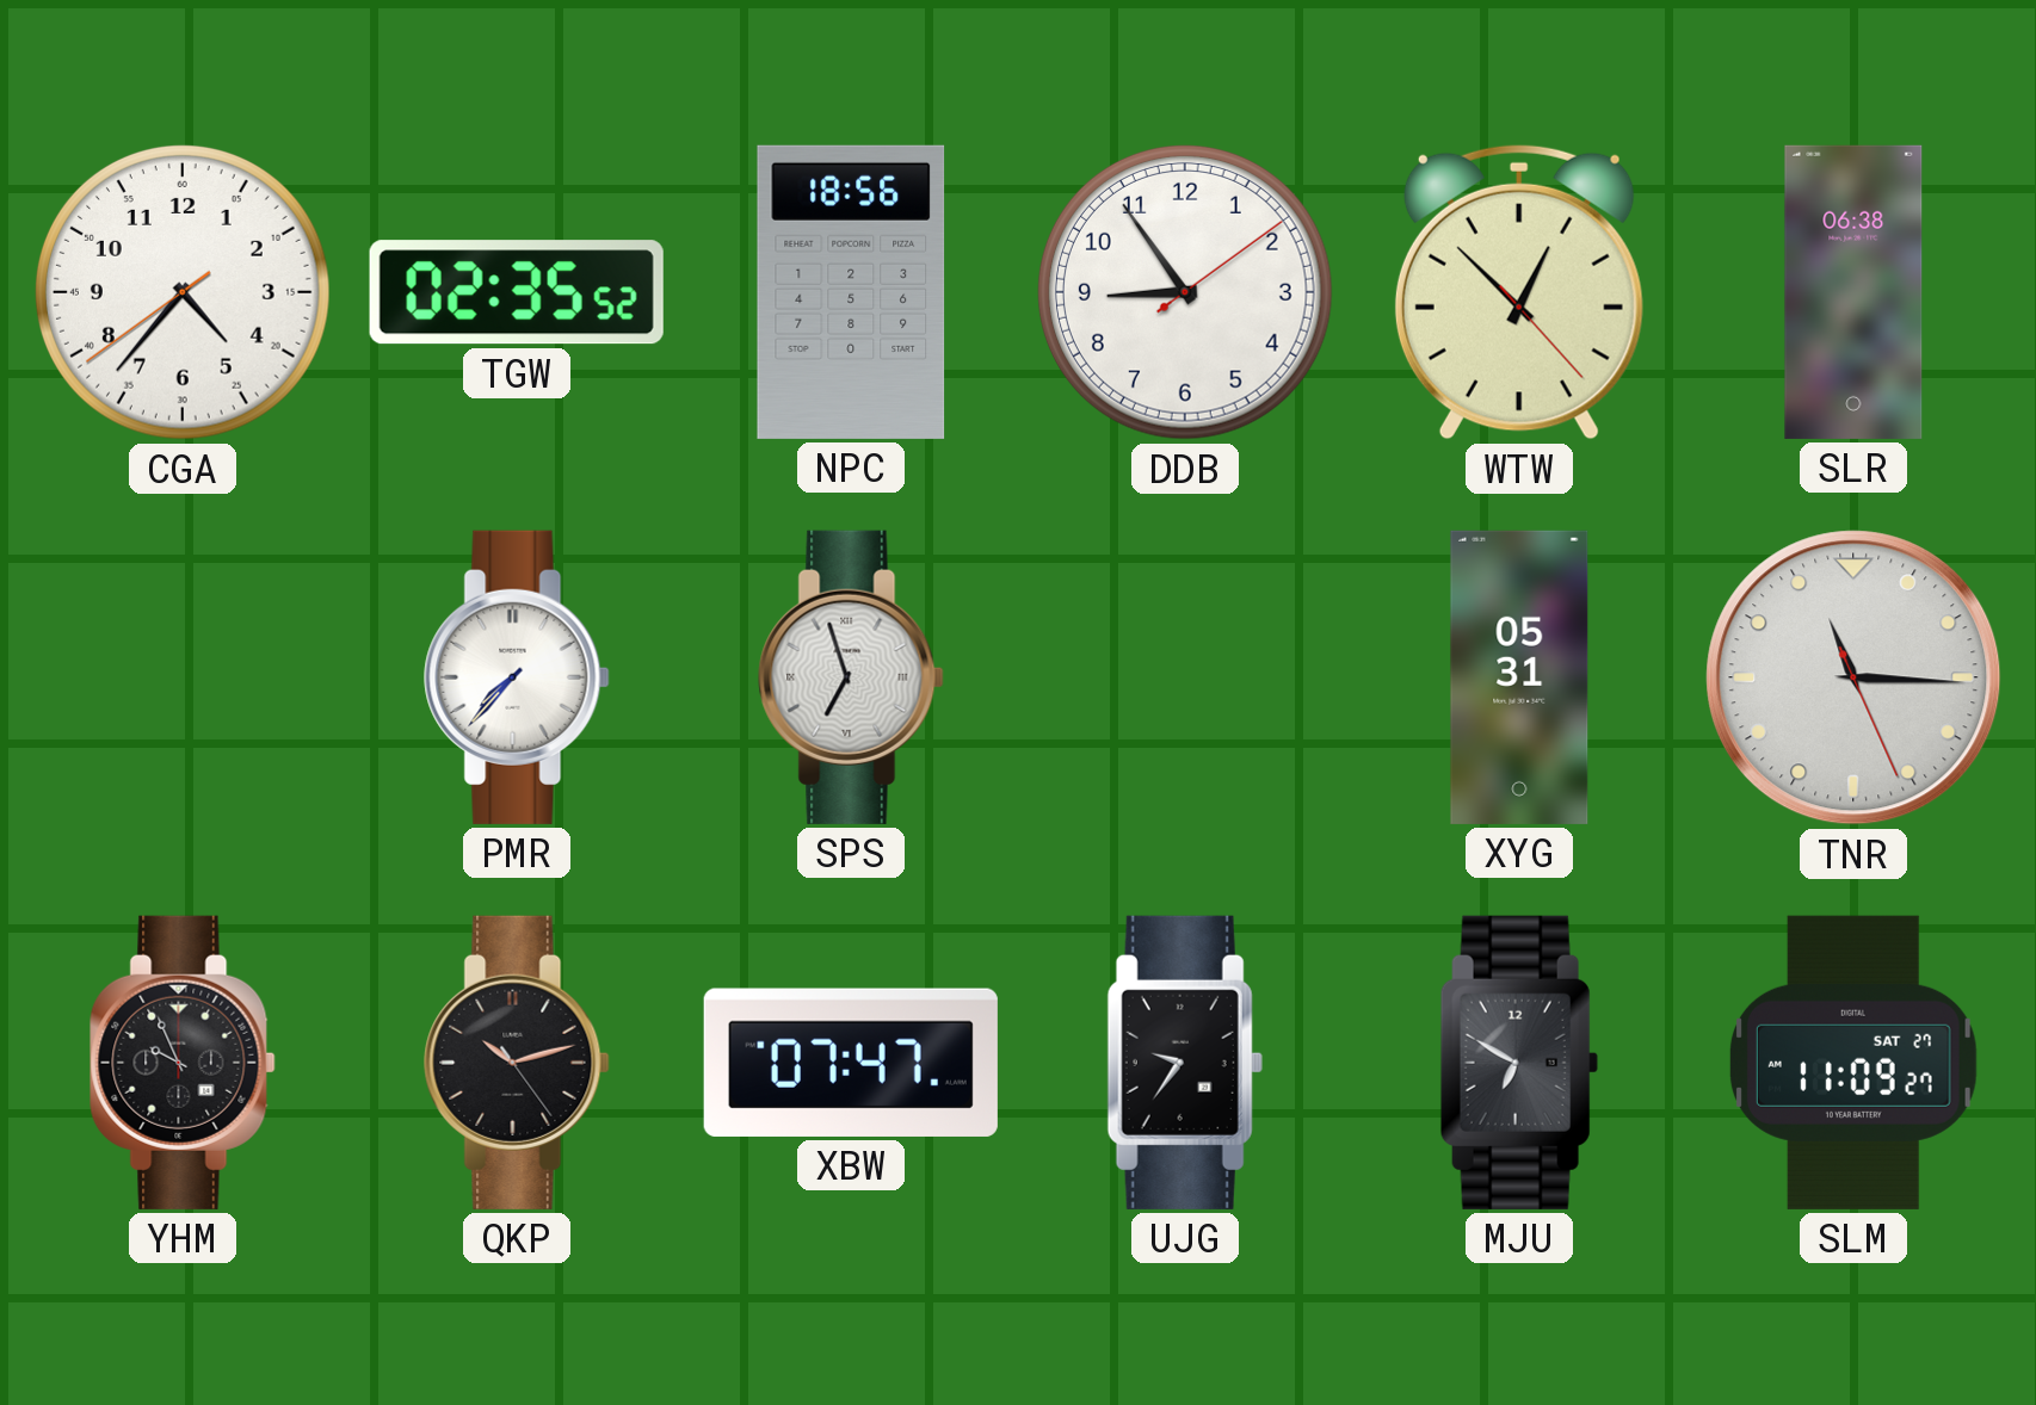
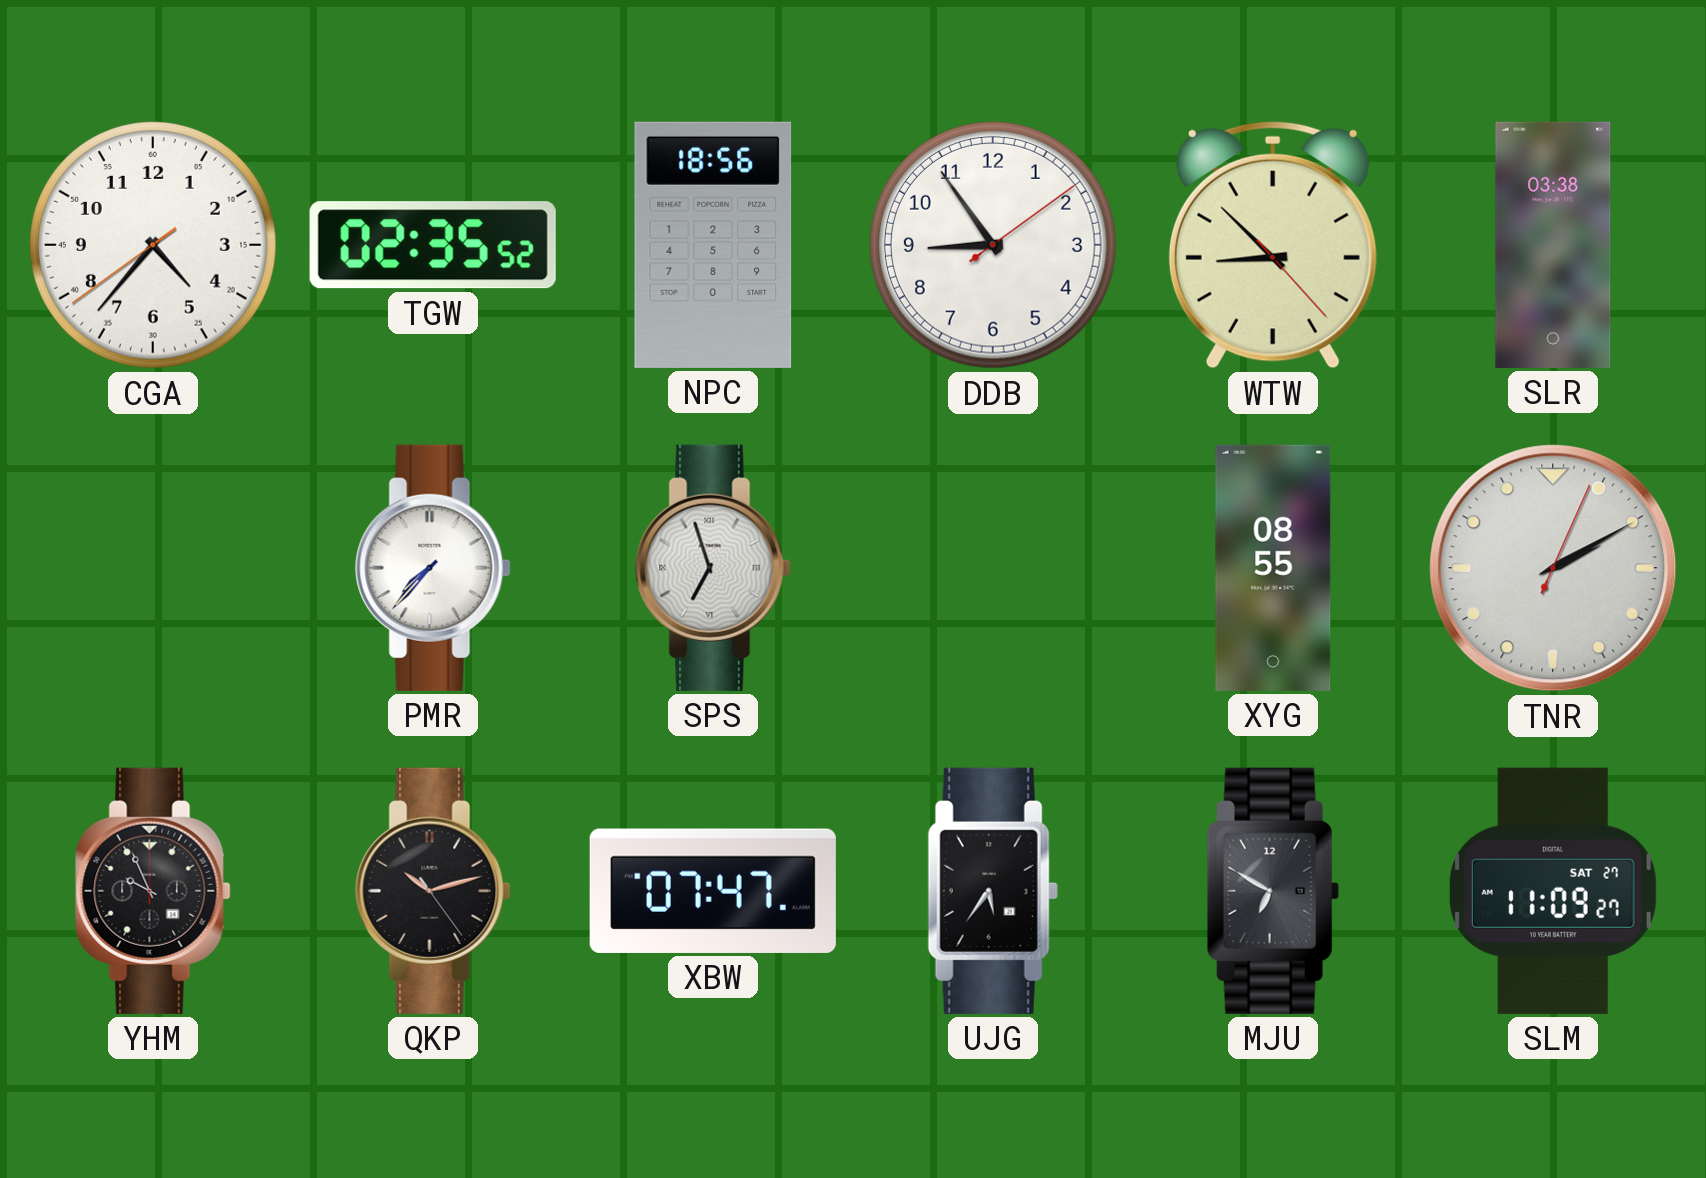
WTW: 12:52 -> 8:52
SLR: 06:38 -> 03:38
XYG: 05:31 -> 08:55
TNR: 11:15 -> 2:10
UJG: 9:36 -> 5:36
